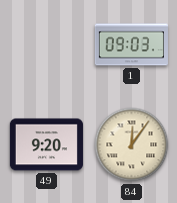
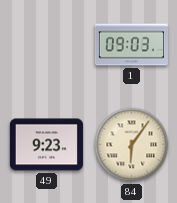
49: 9:20 -> 9:23
84: 12:06 -> 6:06
